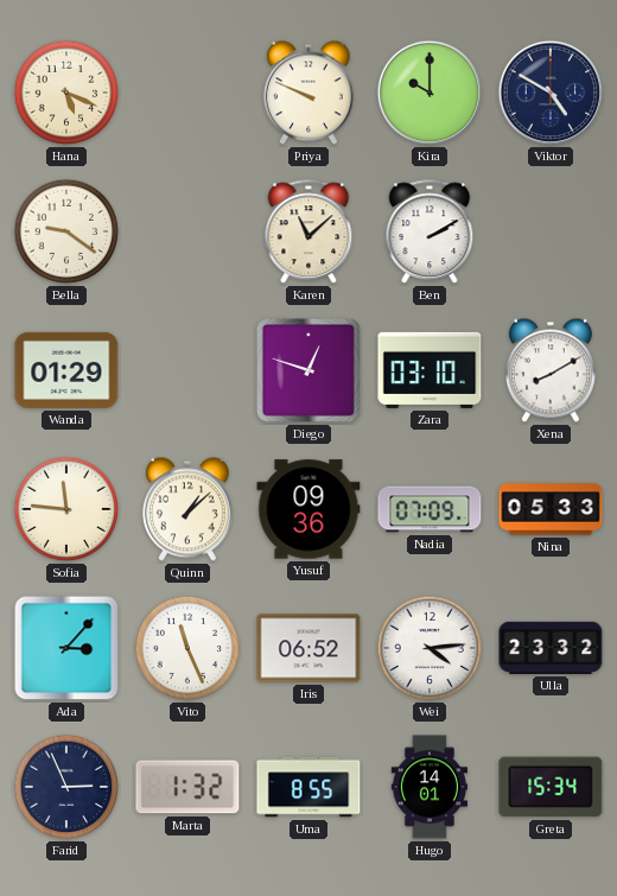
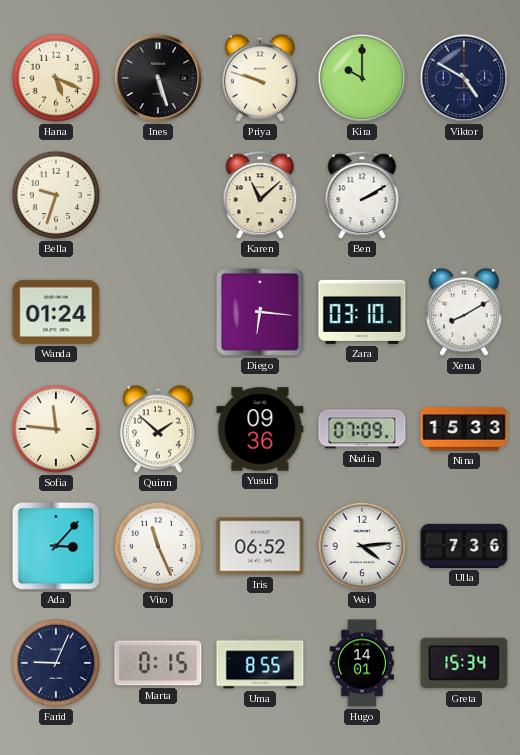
Ines: none -> 5:27
Priya: 9:49 -> 9:48
Bella: 9:21 -> 9:33
Wanda: 01:29 -> 01:24
Diego: 12:48 -> 6:16
Quinn: 1:08 -> 1:52
Nina: 05:33 -> 15:33
Ulla: 23:32 -> 7:36
Farid: 2:56 -> 9:04
Marta: 1:32 -> 0:15
